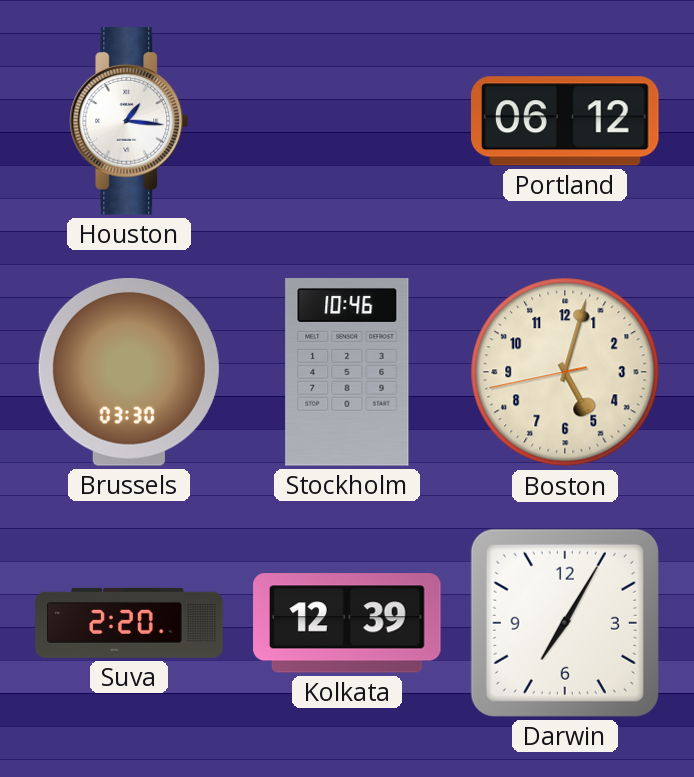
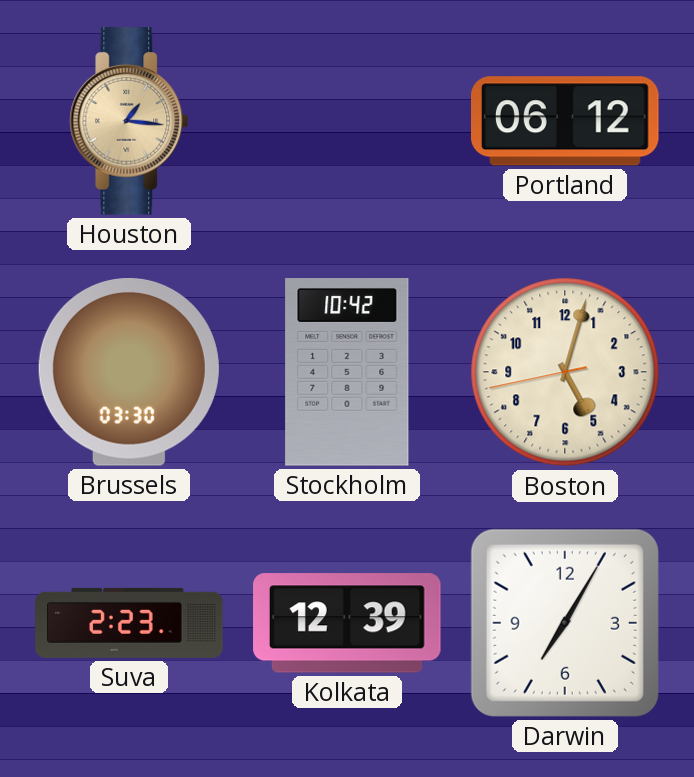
Houston dial: white -> champagne
Stockholm: 10:46 -> 10:42
Suva: 2:20 -> 2:23
